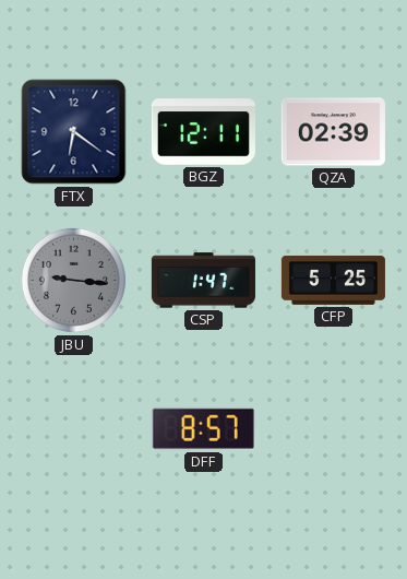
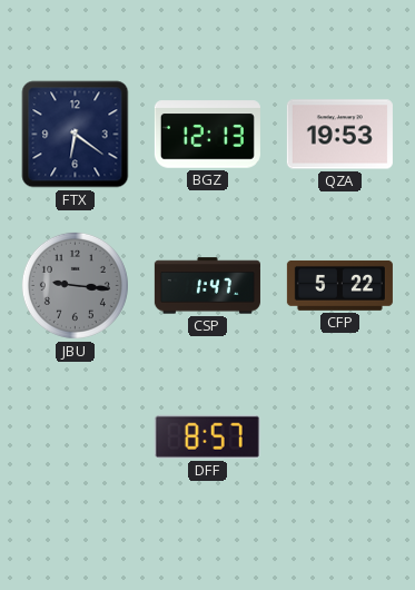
BGZ: 12:11 -> 12:13
QZA: 02:39 -> 19:53
CFP: 5:25 -> 5:22
